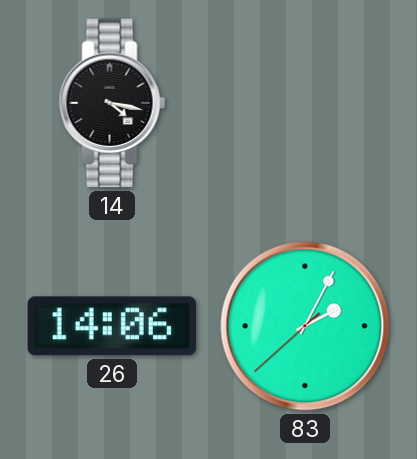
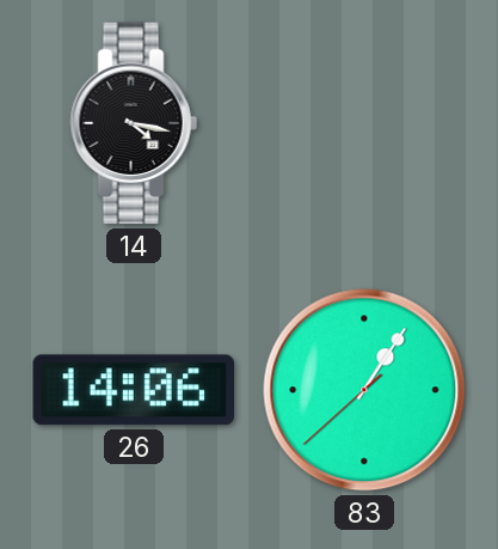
83: 2:04 -> 1:05
